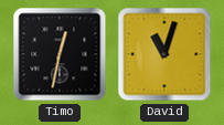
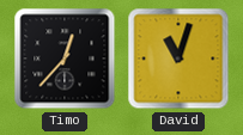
Timo: 12:32 -> 12:37
